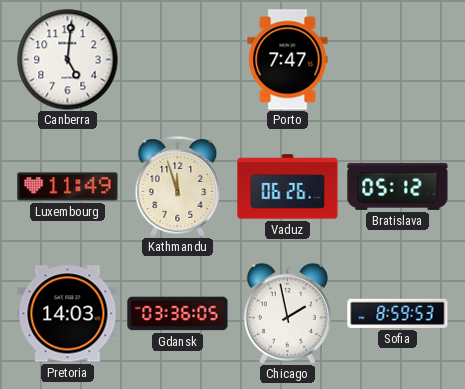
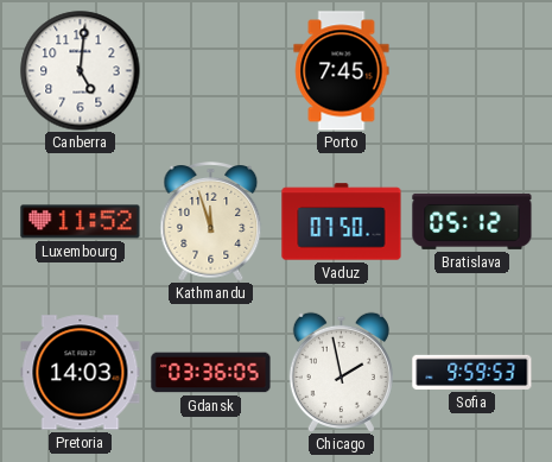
Porto: 7:47 -> 7:45
Luxembourg: 11:49 -> 11:52
Vaduz: 06:26 -> 07:50
Sofia: 8:59 -> 9:59
